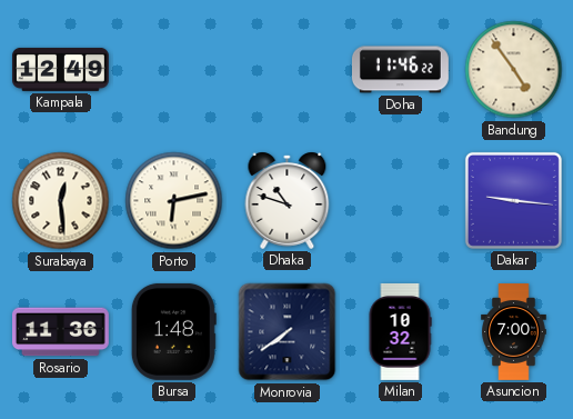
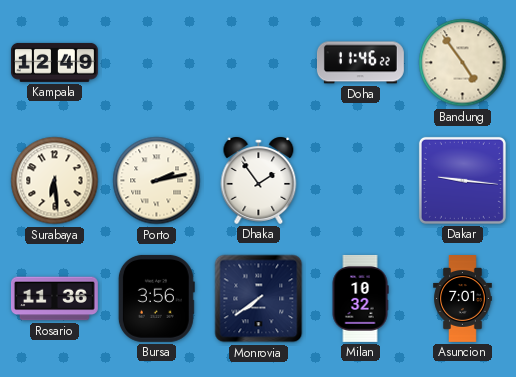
Surabaya: 12:29 -> 6:29
Porto: 6:13 -> 2:13
Dhaka: 10:48 -> 1:54
Bursa: 1:48 -> 3:56
Asuncion: 7:00 -> 7:01
